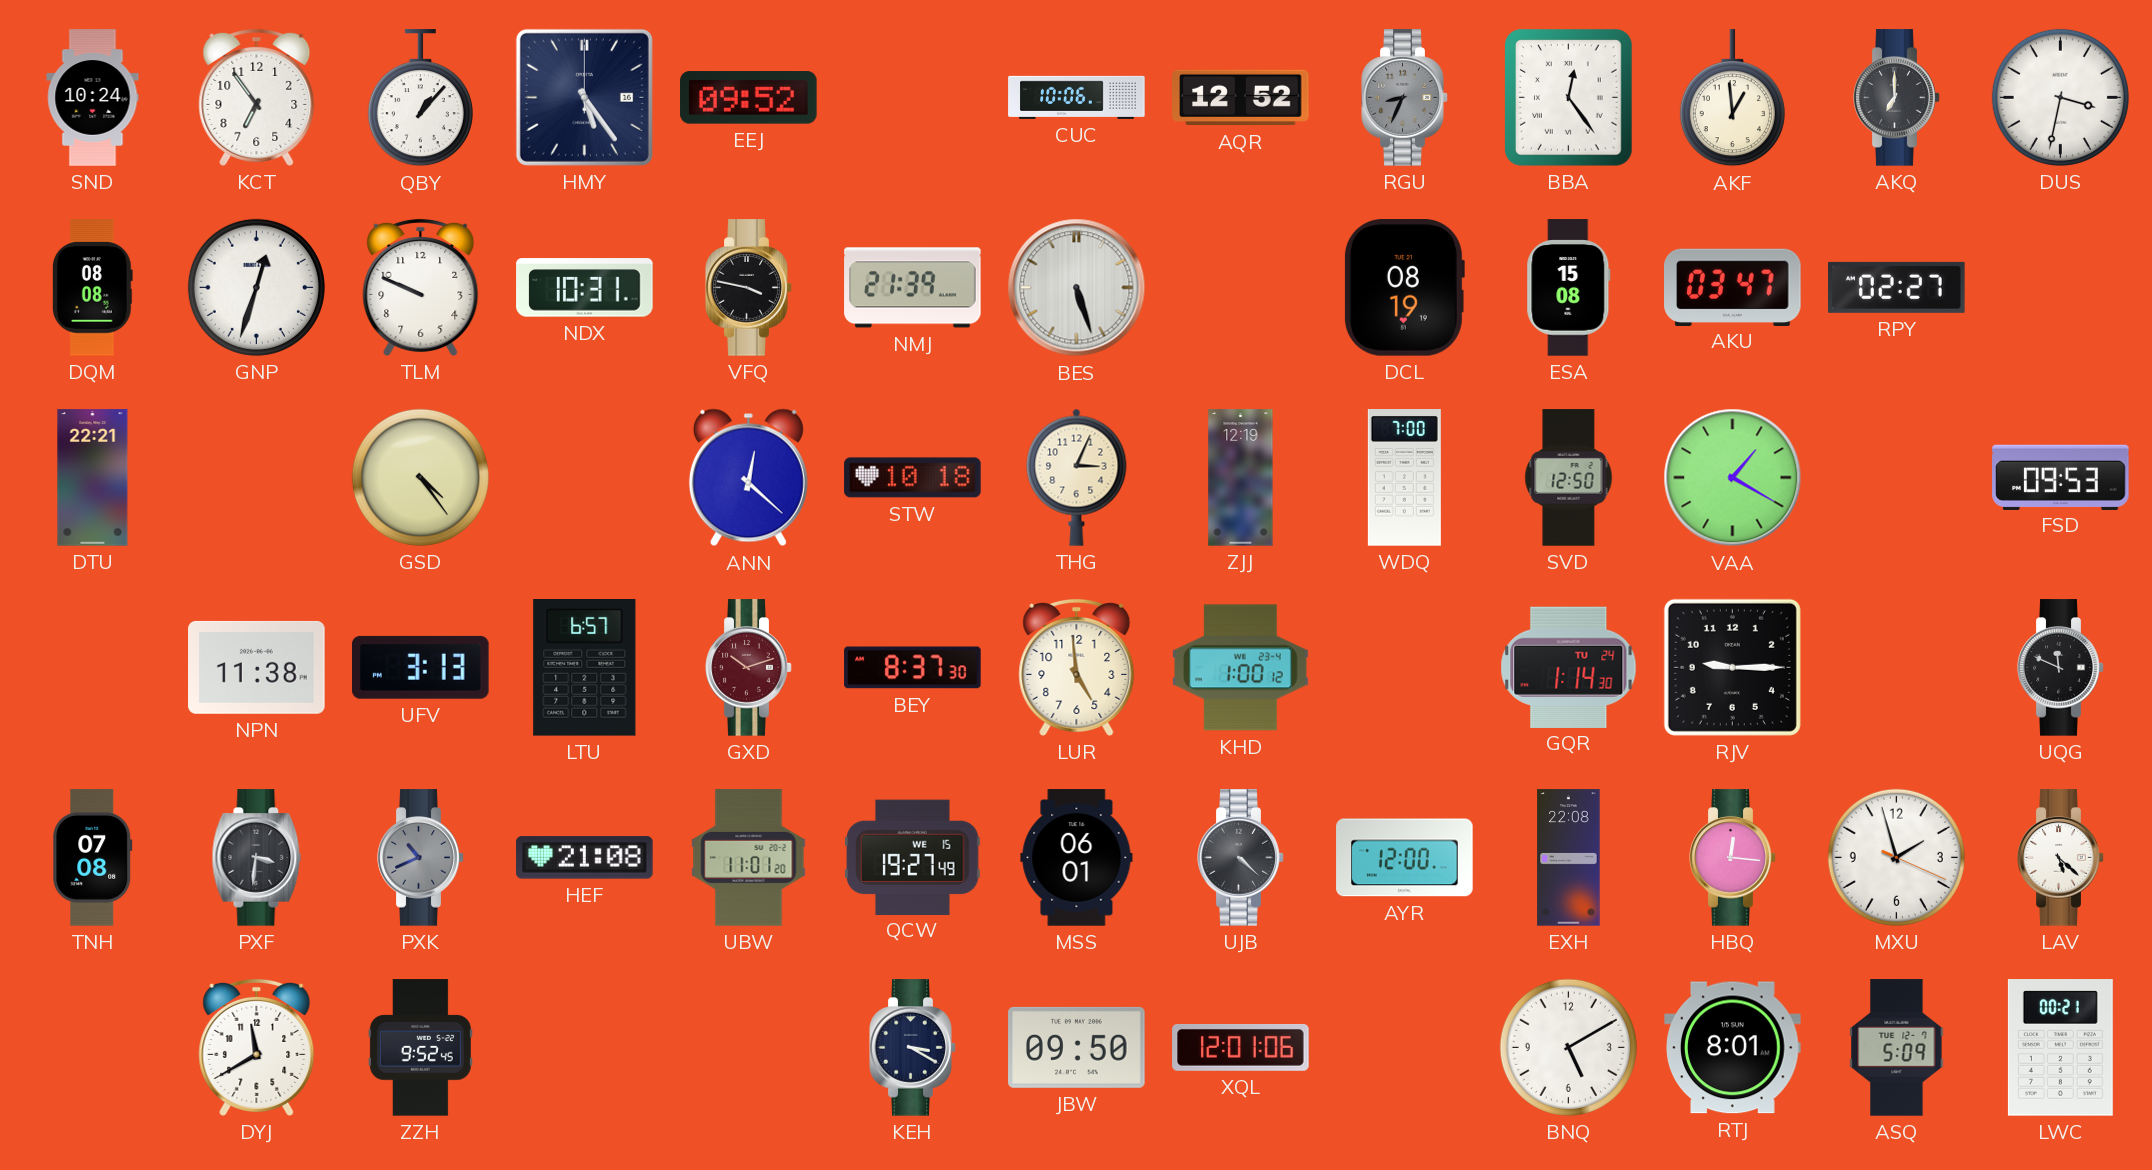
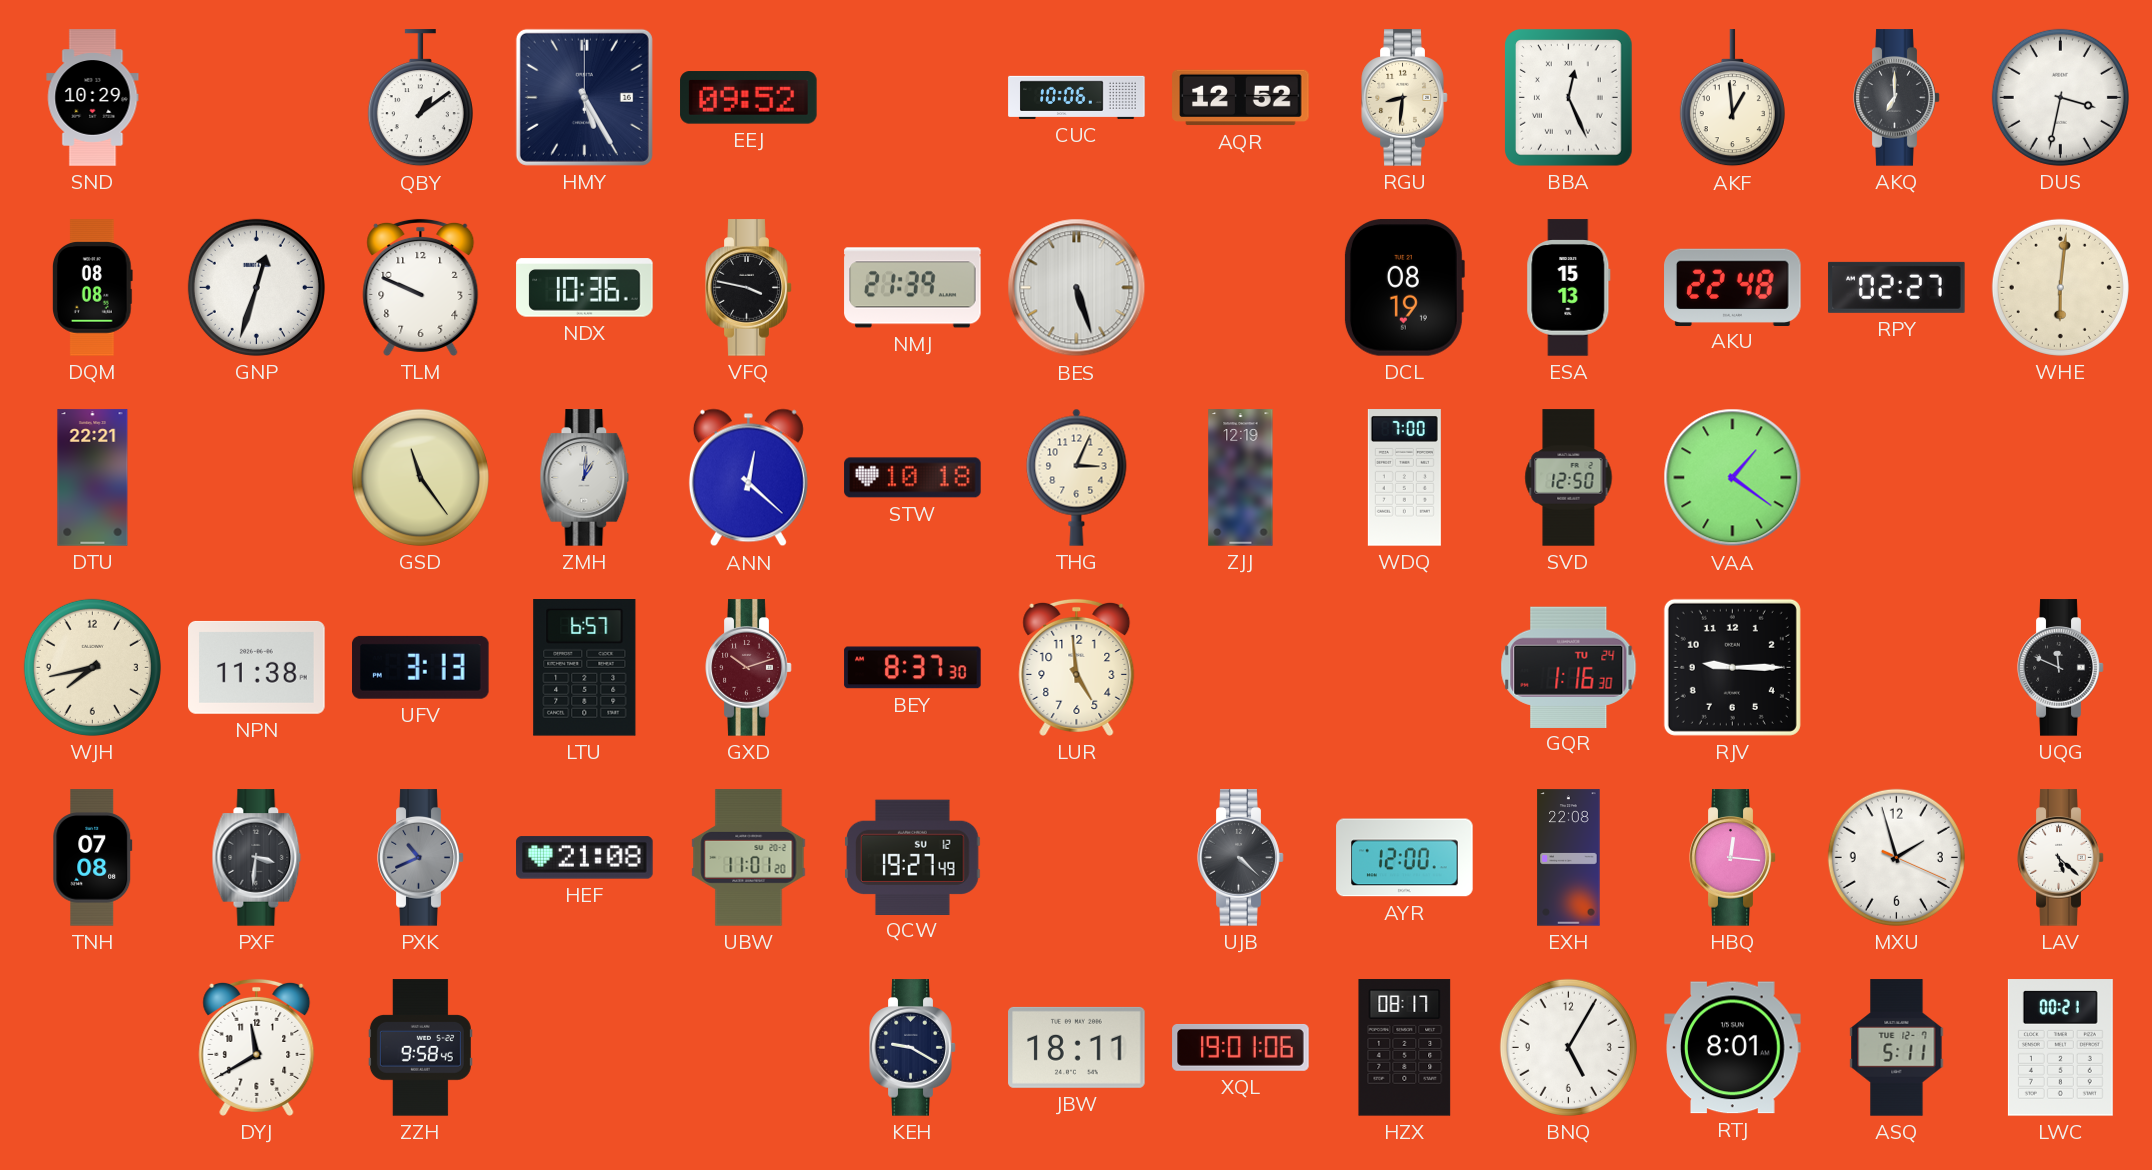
SND: 10:24 -> 10:29
KCT: 6:54 -> none
QBY: 1:07 -> 1:09
HMY: 5:24 -> 5:25
RGU: 8:34 -> 8:31
RGU dial: grey -> cream
BBA: 12:24 -> 12:26
NDX: 10:31 -> 10:36
ESA: 15:08 -> 15:13
AKU: 03:47 -> 22:48
WHE: none -> 6:01
GSD: 4:24 -> 11:24
ZMH: none -> 1:01
VAA: 1:20 -> 1:21
FSD: 09:53 -> none
WJH: none -> 7:43
KHD: 1:00 -> none
GQR: 1:14 -> 1:16
QCW date: WE 15 -> SU 12
MSS: 06:01 -> none
ZZH: 9:52 -> 9:58
KEH: 3:20 -> 9:20
JBW: 09:50 -> 18:11
XQL: 12:01 -> 19:01
HZX: none -> 08:17
BNQ: 5:10 -> 5:05
ASQ: 5:09 -> 5:11
